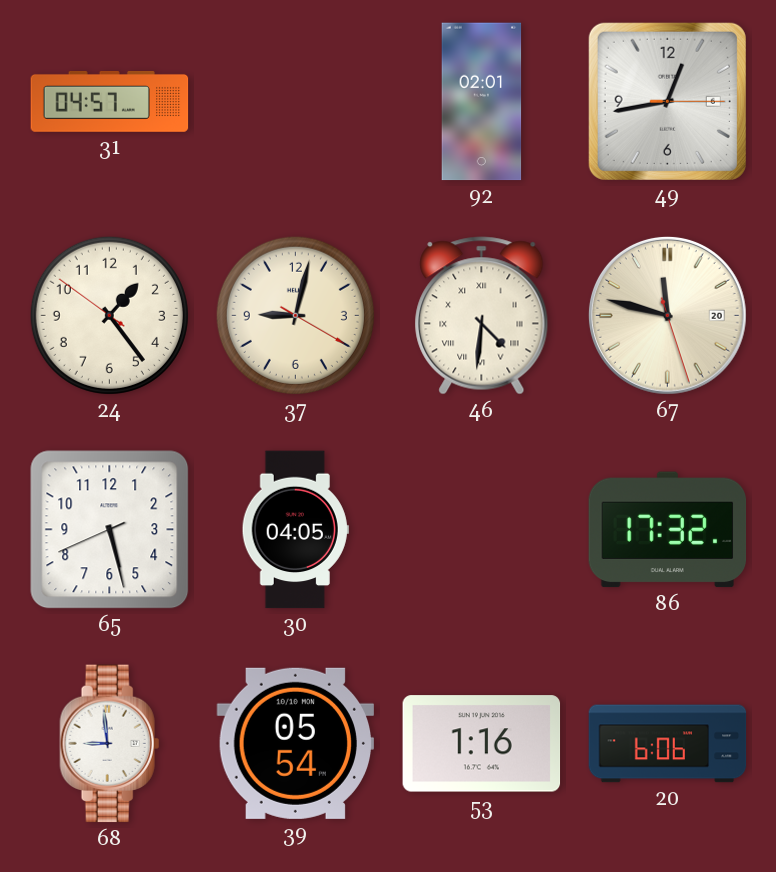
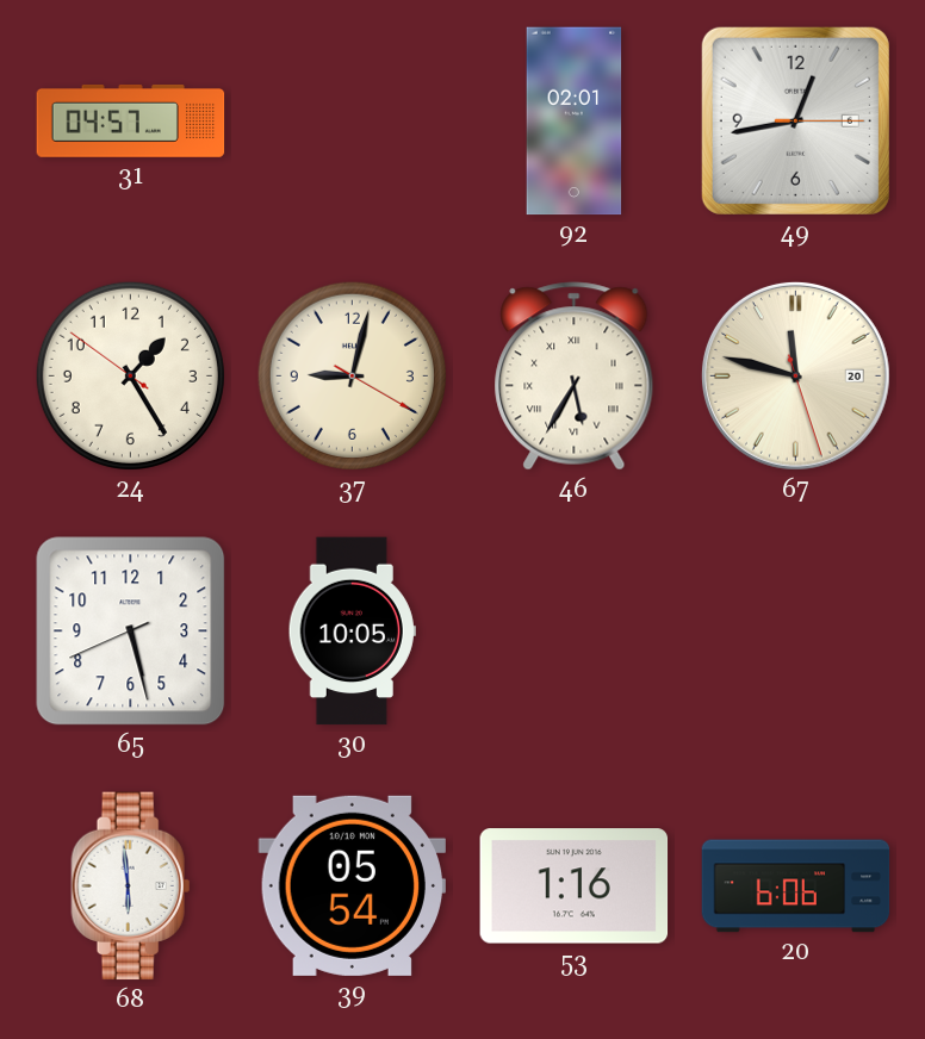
24: 1:23 -> 1:24
46: 4:31 -> 5:35
30: 04:05 -> 10:05
86: 17:32 -> none
68: 8:59 -> 5:59
